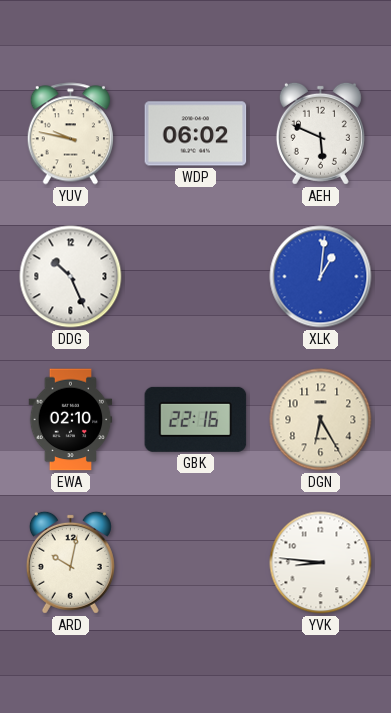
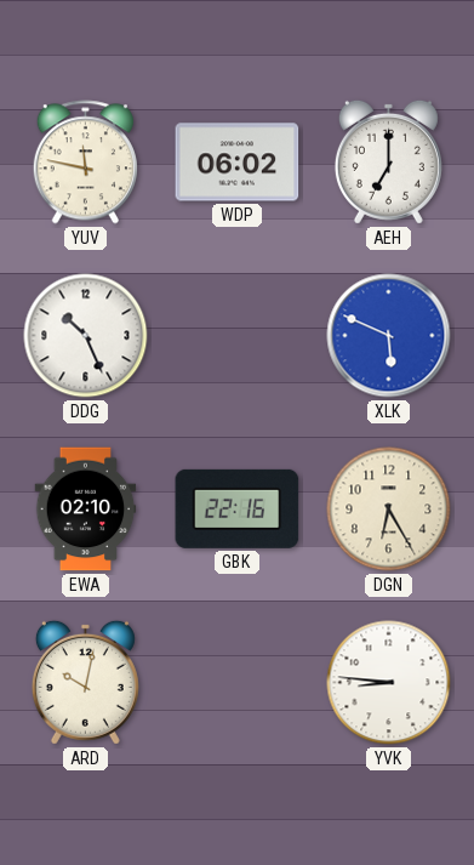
YUV: 9:47 -> 11:47
AEH: 5:49 -> 7:00
XLK: 1:01 -> 5:49
